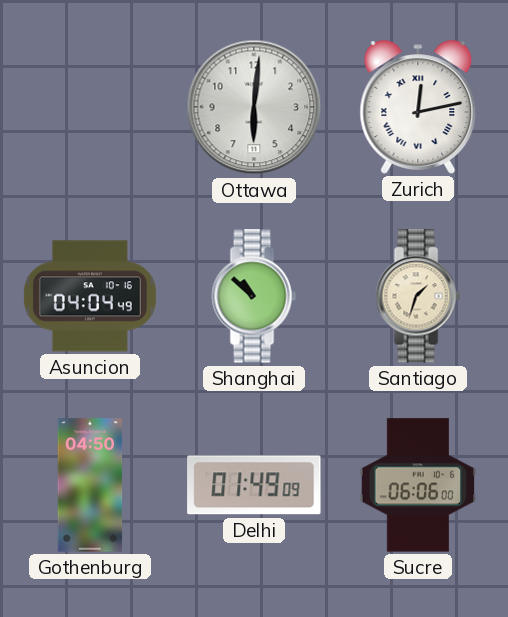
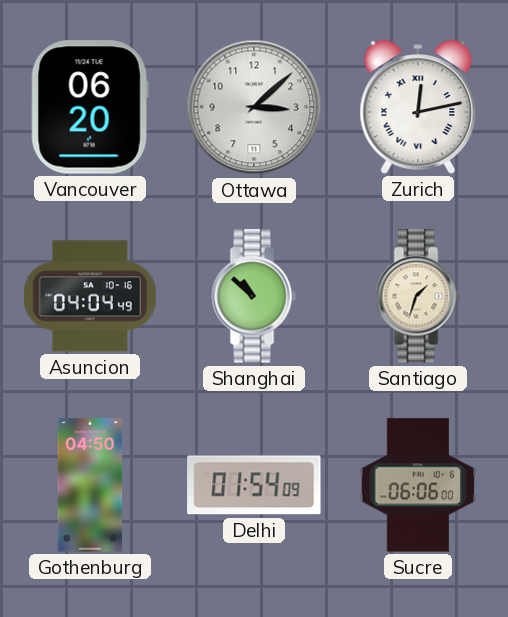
Vancouver: none -> 06:20
Ottawa: 6:01 -> 3:08
Delhi: 01:49 -> 01:54
